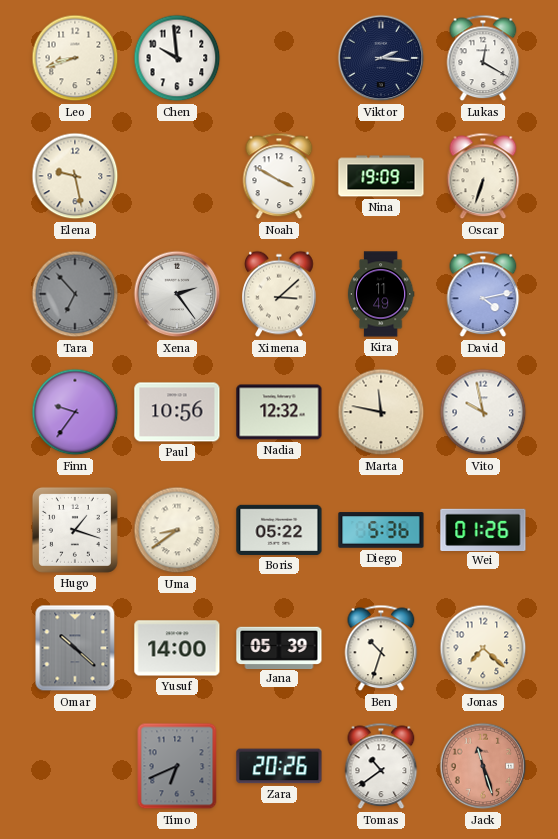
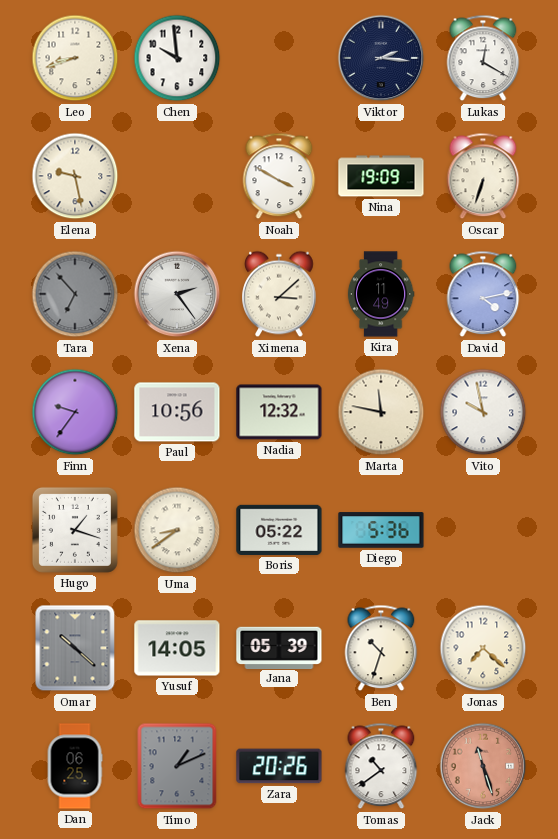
Wei: 01:26 -> none
Yusuf: 14:00 -> 14:05
Dan: none -> 06:25
Timo: 6:41 -> 1:11
